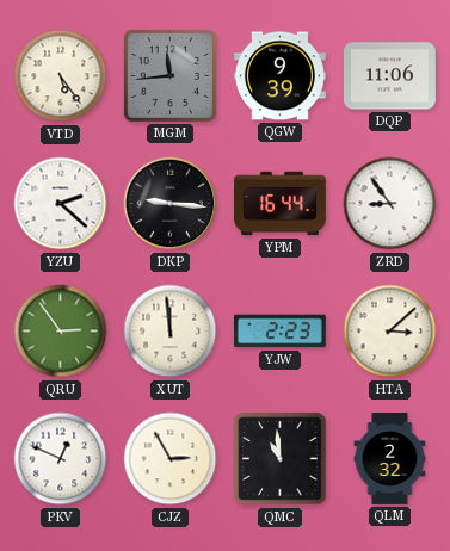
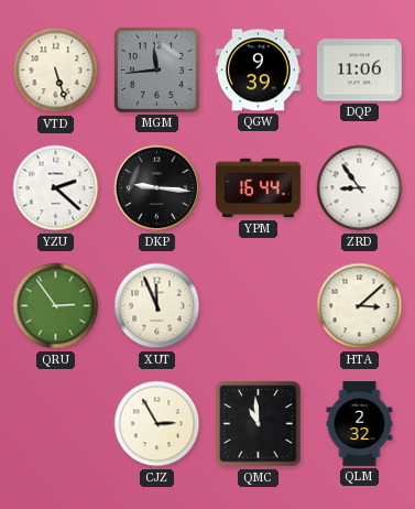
VTD: 5:24 -> 5:27
XUT: 11:59 -> 11:56
YJW: 2:23 -> none
PKV: 12:49 -> none
